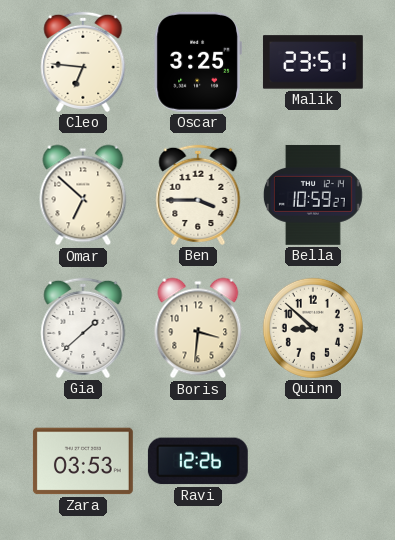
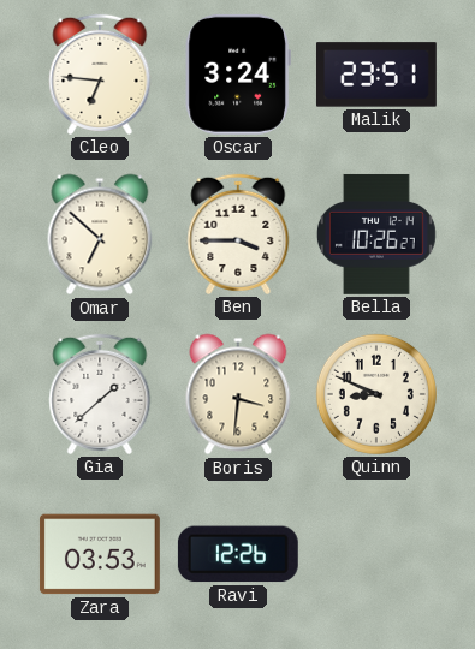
Oscar: 3:25 -> 3:24
Bella: 10:59 -> 10:26
Quinn: 8:52 -> 8:49
